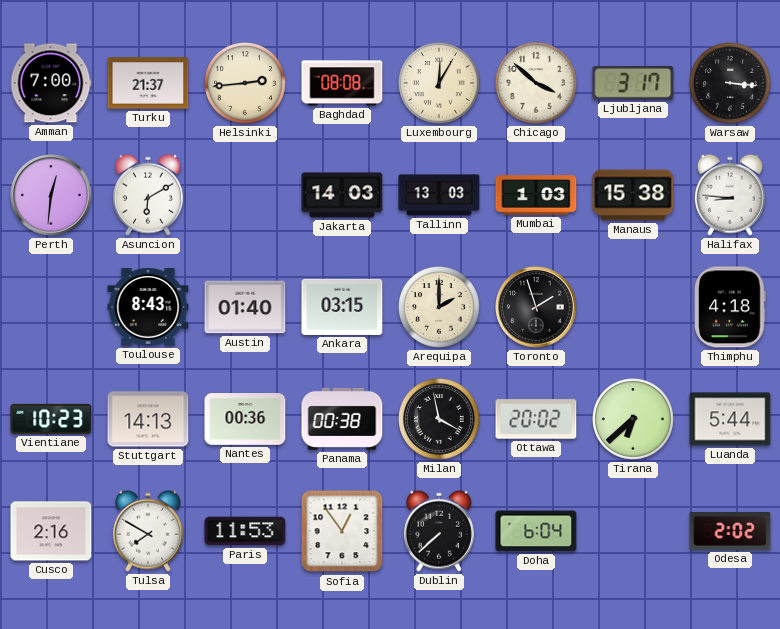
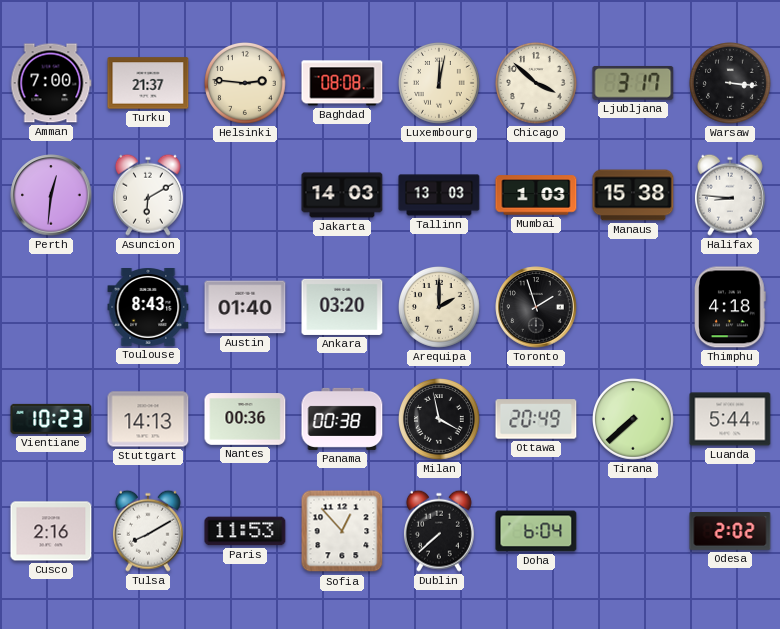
Helsinki: 2:44 -> 2:46
Luxembourg: 12:05 -> 12:02
Ankara: 03:15 -> 03:20
Ottawa: 20:02 -> 20:49
Tirana: 6:38 -> 7:38
Tulsa: 7:50 -> 8:10
Sofia: 12:54 -> 12:53
